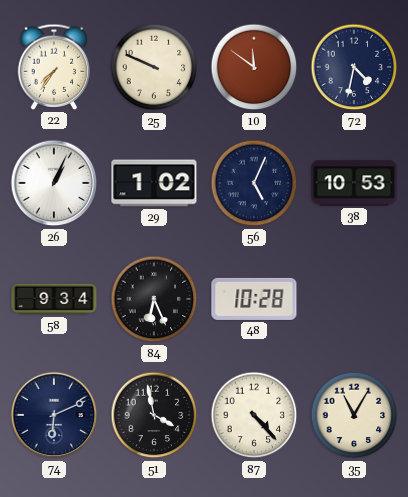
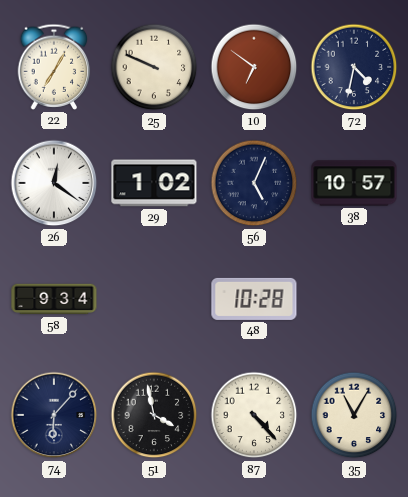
22: 7:36 -> 7:05
10: 11:51 -> 6:51
26: 1:04 -> 12:21
38: 10:53 -> 10:57
84: 6:26 -> none
74: 6:11 -> 6:07
